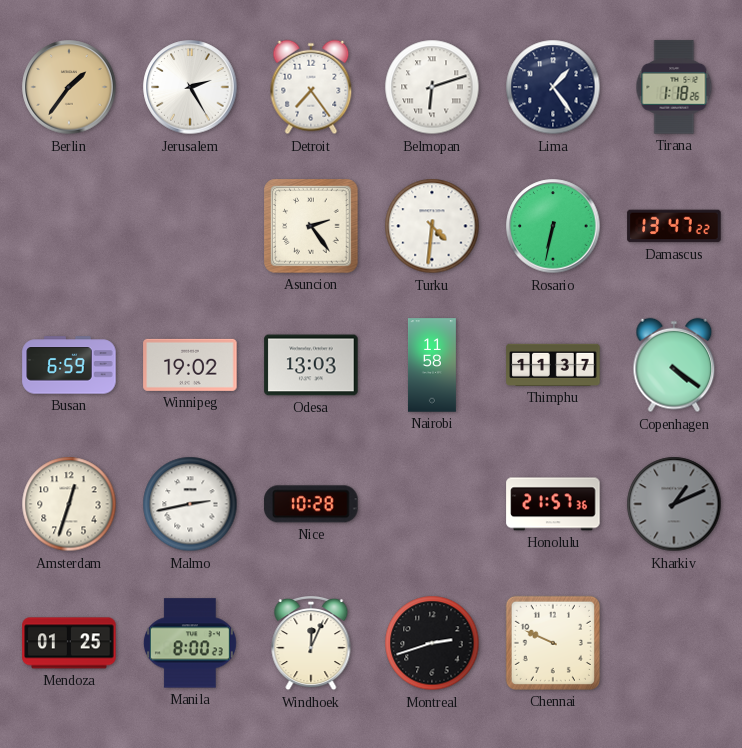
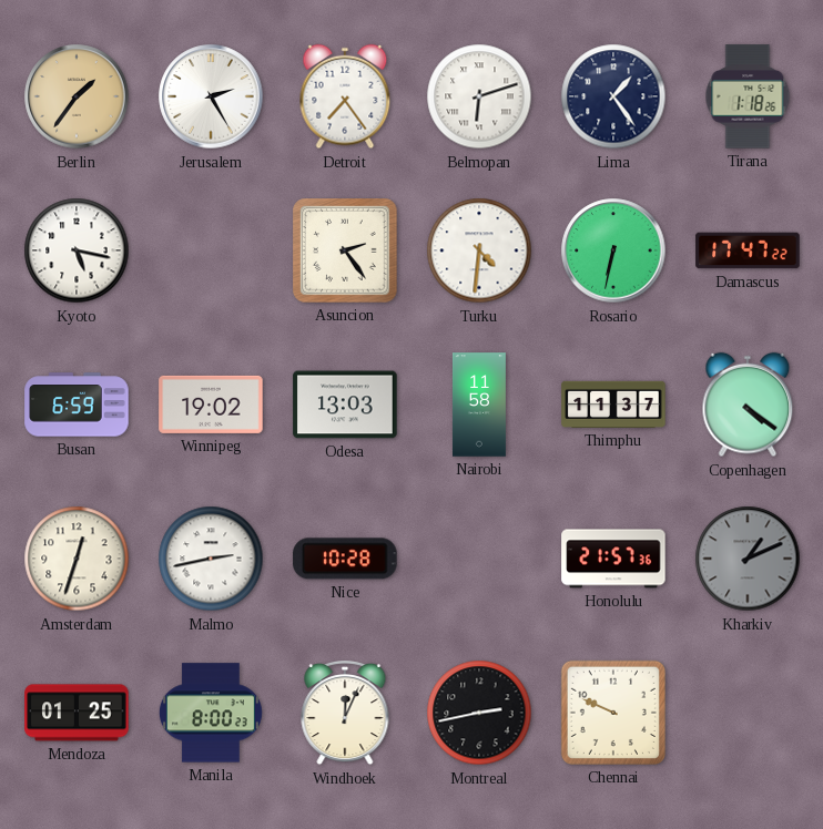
Kyoto: none -> 5:17
Damascus: 13:47 -> 17:47
Montreal: 2:42 -> 2:43
